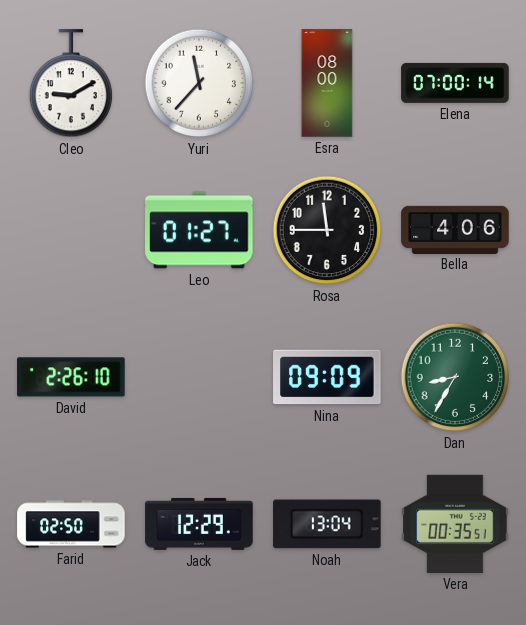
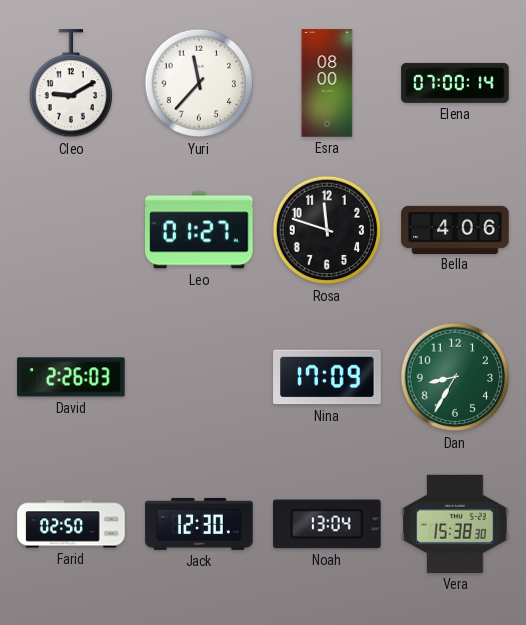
Rosa: 11:45 -> 11:48
David: 2:26:10 -> 2:26:03
Nina: 09:09 -> 17:09
Jack: 12:29 -> 12:30
Vera: 00:35 -> 15:38
